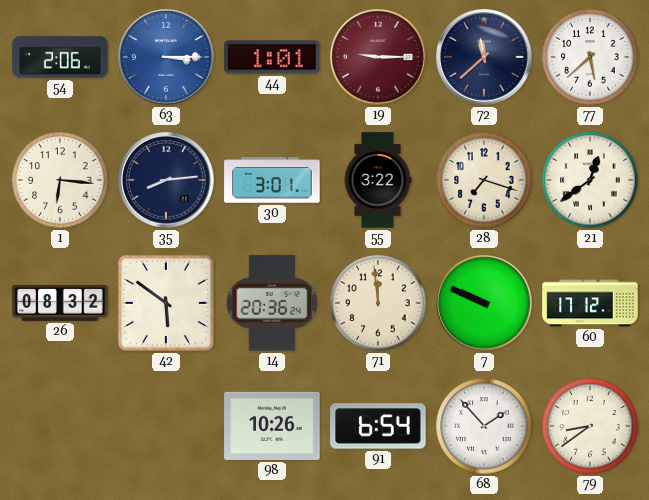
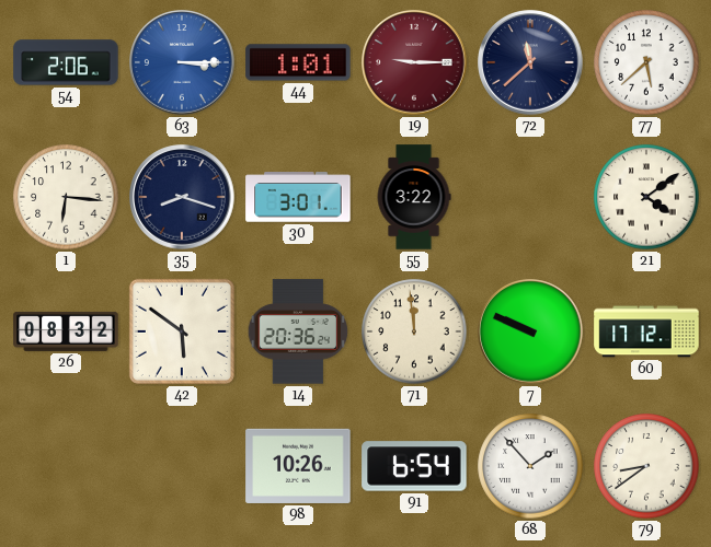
35: 8:14 -> 8:18
28: 7:18 -> none
21: 12:39 -> 4:09
